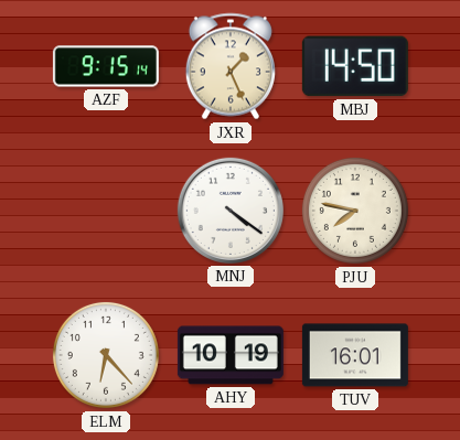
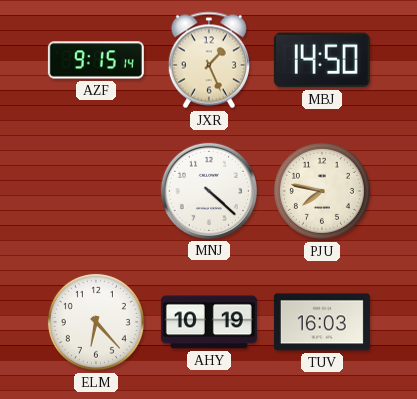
MNJ: 4:21 -> 4:22
TUV: 16:01 -> 16:03
